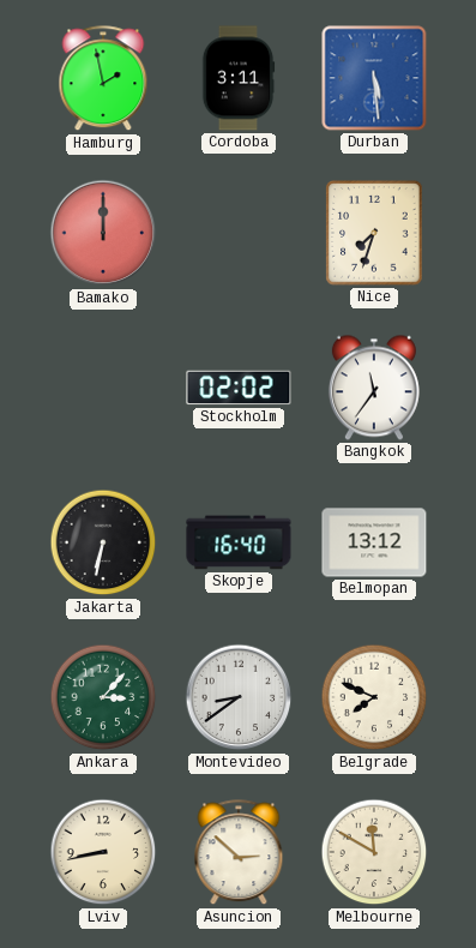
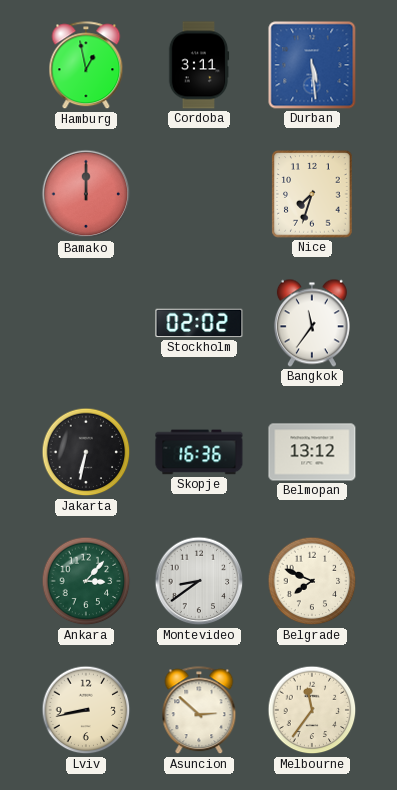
Hamburg: 1:58 -> 12:58
Skopje: 16:40 -> 16:36
Melbourne: 11:50 -> 11:36
